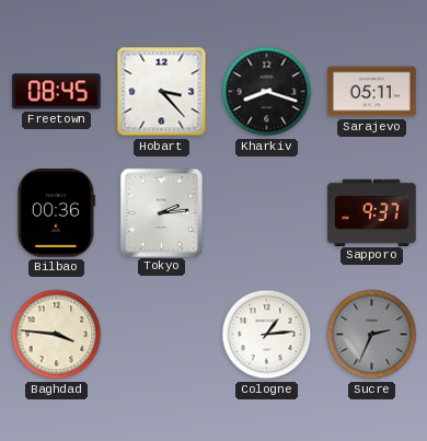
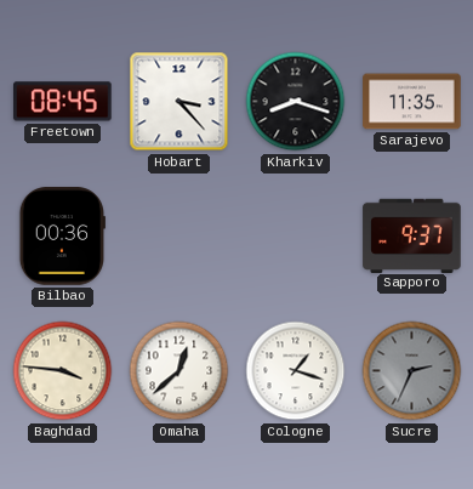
Sarajevo: 05:11 -> 11:35
Tokyo: 2:14 -> none
Omaha: none -> 12:38
Cologne: 1:14 -> 1:18
